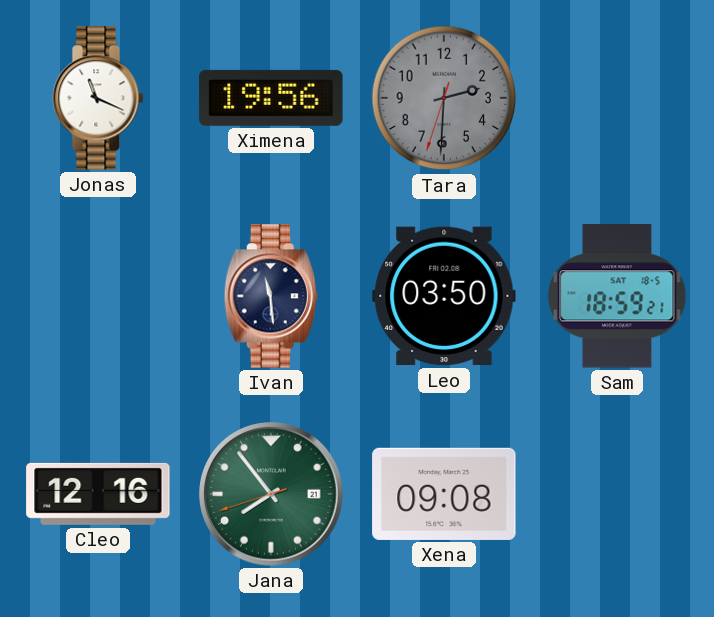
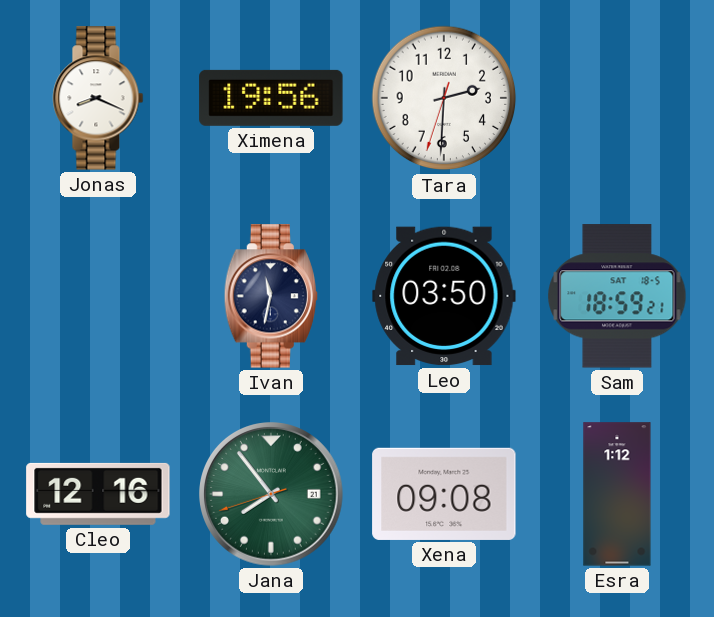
Jonas: 11:19 -> 8:19
Tara dial: grey -> white
Ivan: 11:29 -> 11:32
Esra: none -> 1:12
